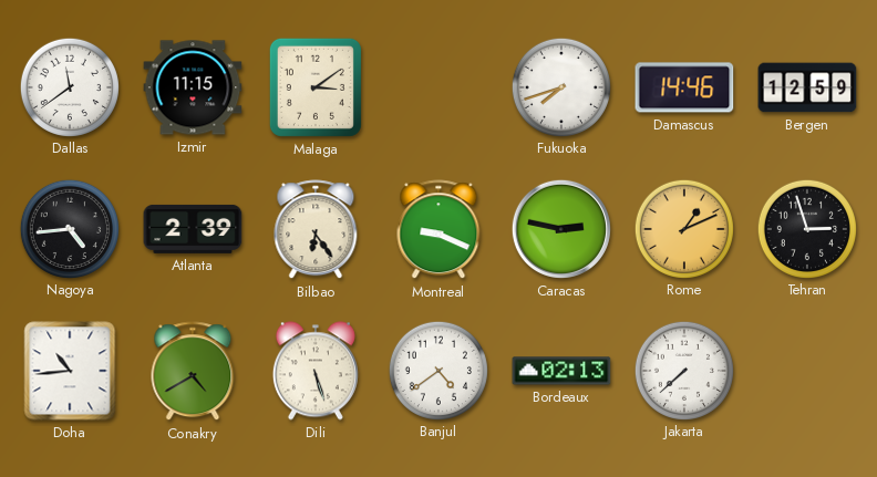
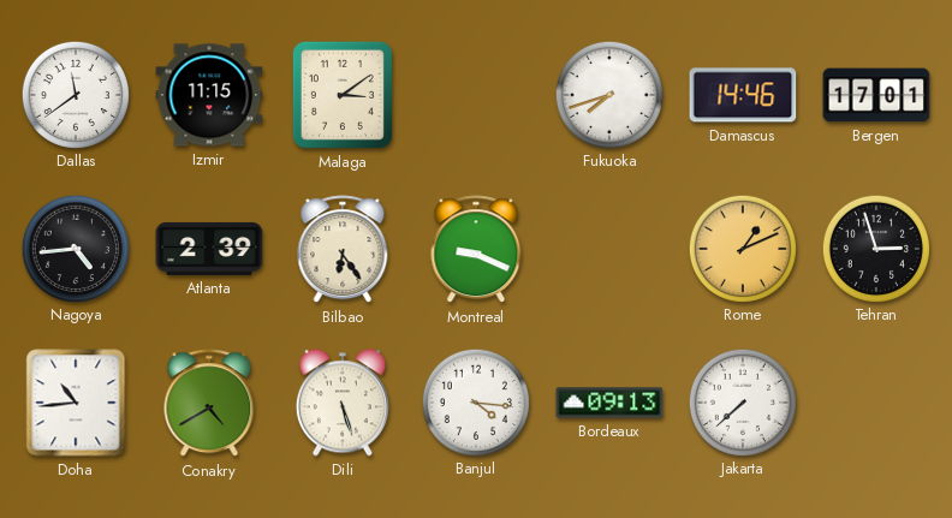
Bergen: 12:59 -> 17:01
Caracas: 2:47 -> none
Banjul: 4:39 -> 4:16
Bordeaux: 02:13 -> 09:13
